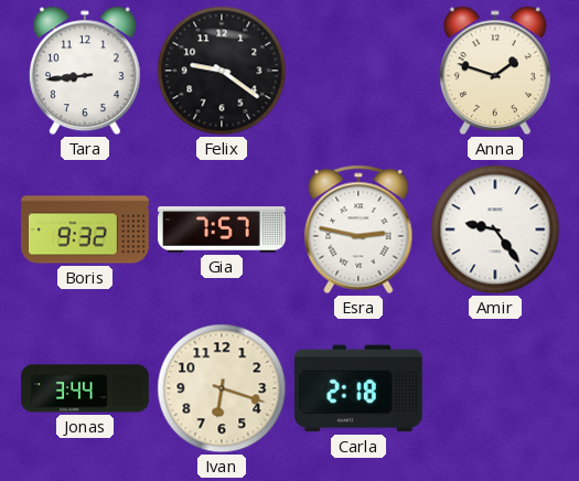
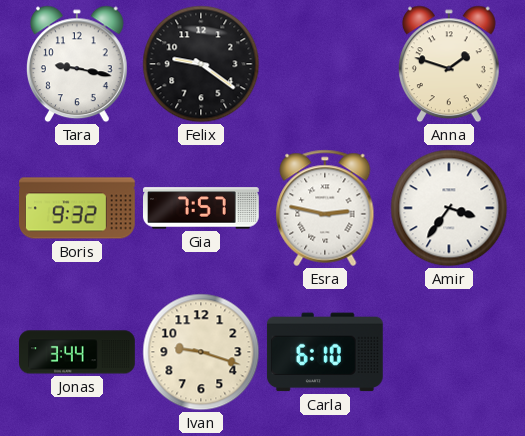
Tara: 8:44 -> 9:17
Amir: 9:24 -> 3:36
Ivan: 6:18 -> 9:18
Carla: 2:18 -> 6:10
